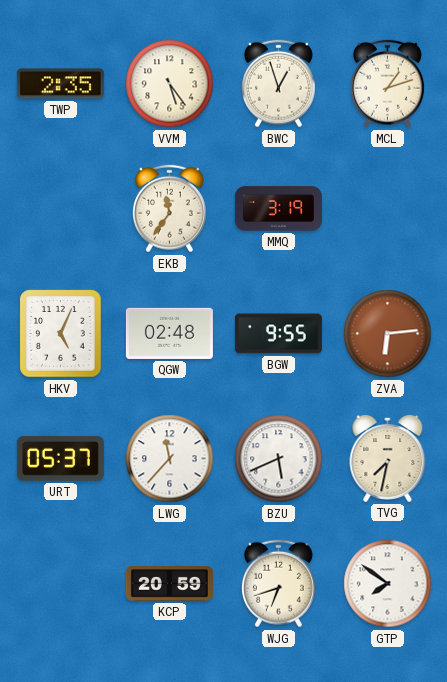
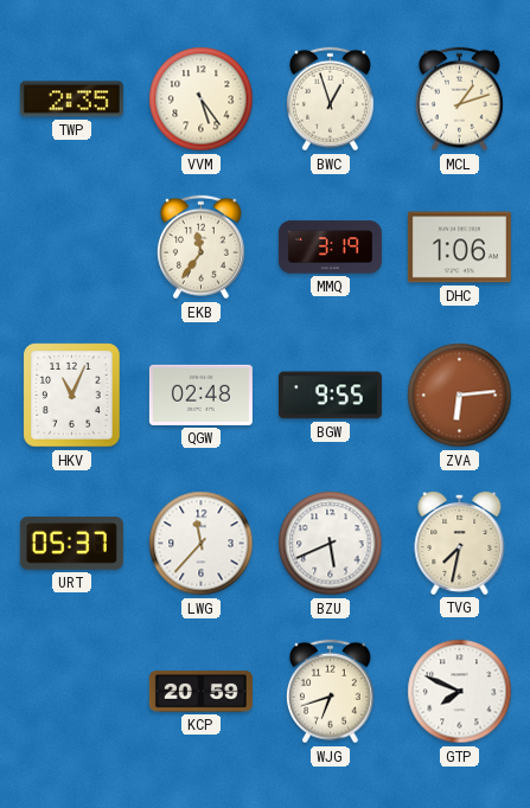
DHC: none -> 1:06
HKV: 5:04 -> 11:04
GTP: 7:51 -> 7:49
